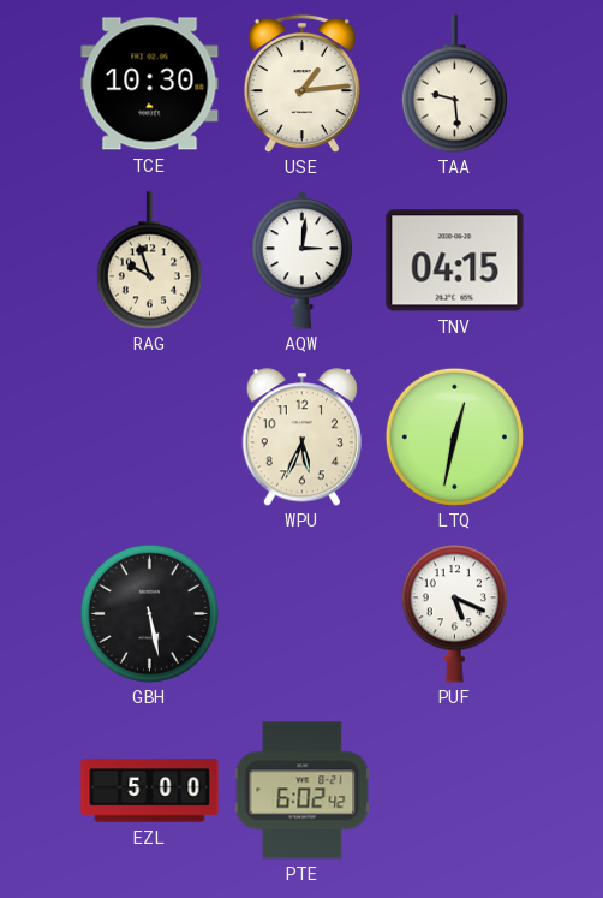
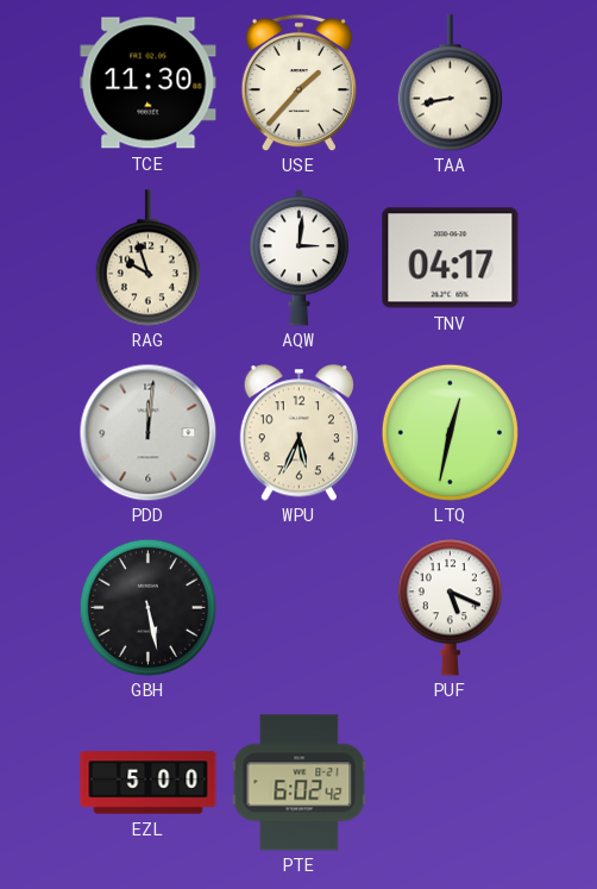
TCE: 10:30 -> 11:30
USE: 1:14 -> 1:37
TAA: 9:29 -> 8:43
TNV: 04:15 -> 04:17
PDD: none -> 12:01
